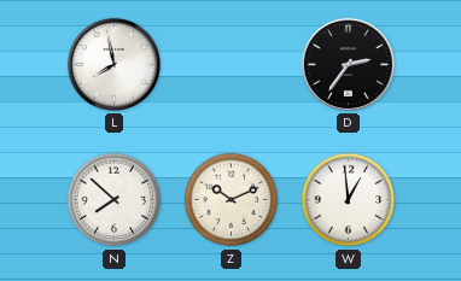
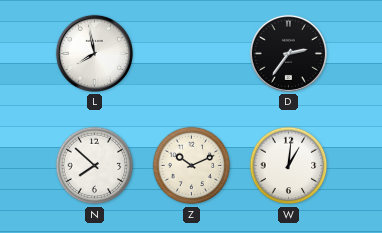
W: 12:59 -> 1:01
